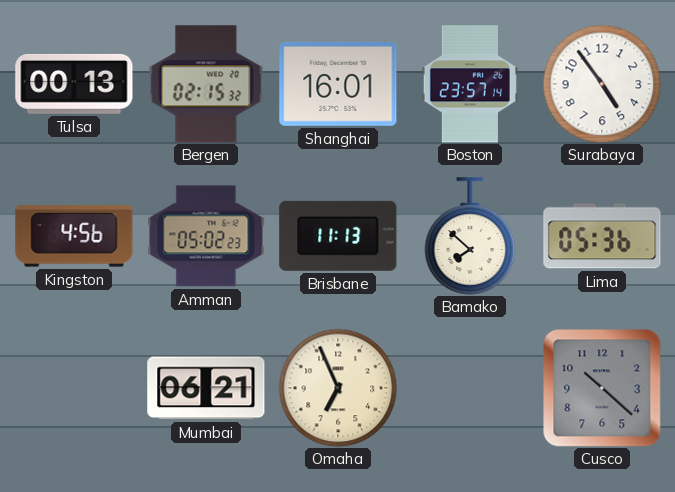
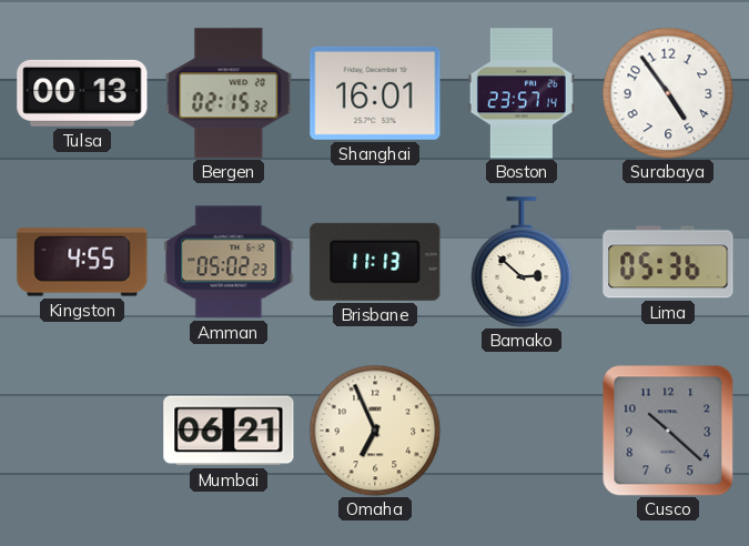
Kingston: 4:56 -> 4:55
Bamako: 7:52 -> 2:52
